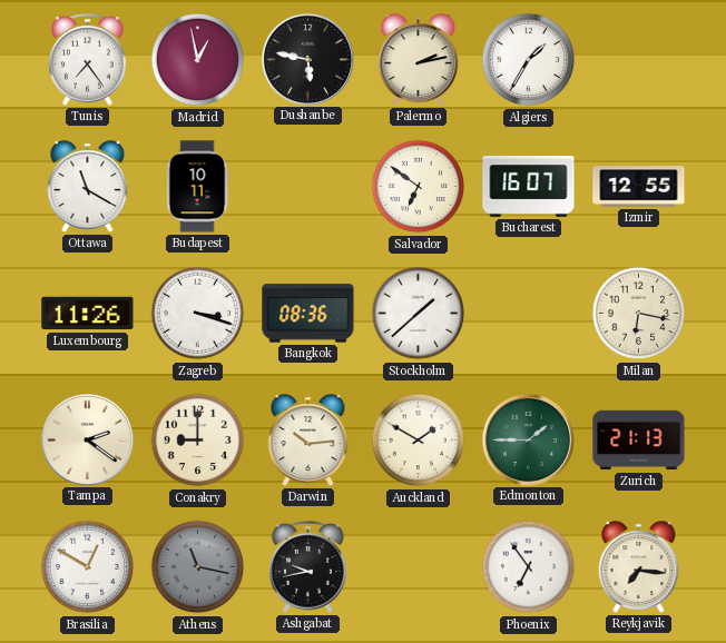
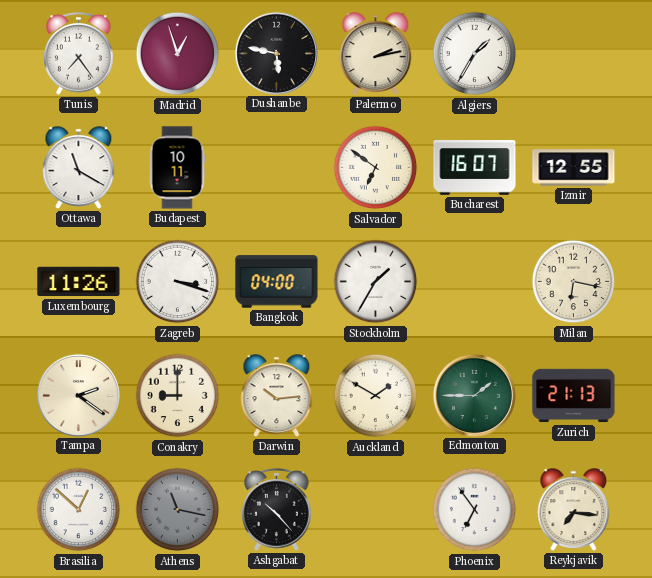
Madrid: 12:58 -> 12:57
Bangkok: 08:36 -> 04:00
Stockholm: 1:38 -> 1:35
Brasilia: 12:50 -> 12:52
Ashgabat: 9:43 -> 10:23
